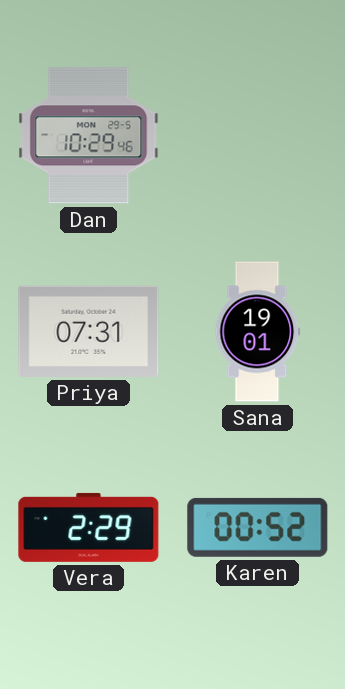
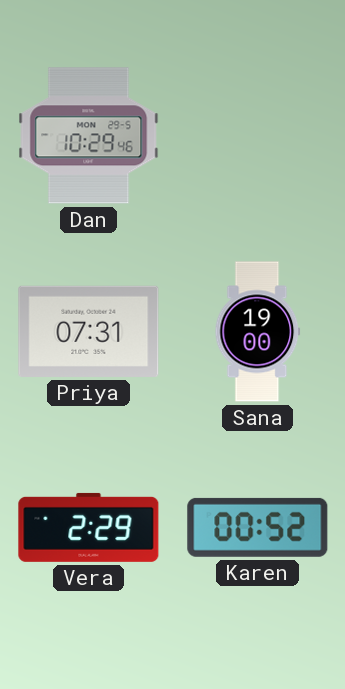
Sana: 19:01 -> 19:00
